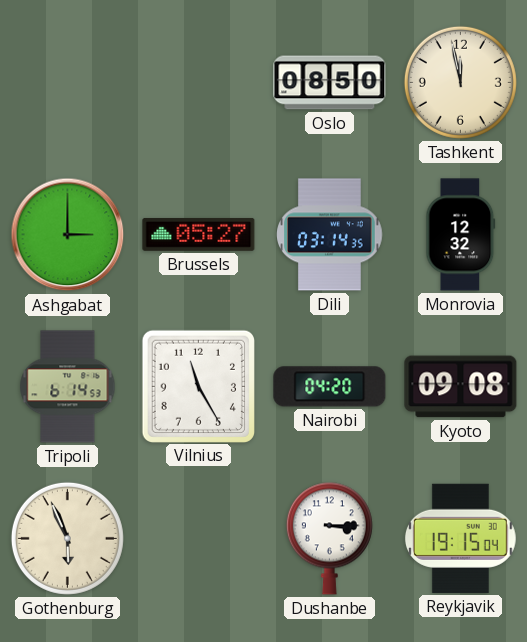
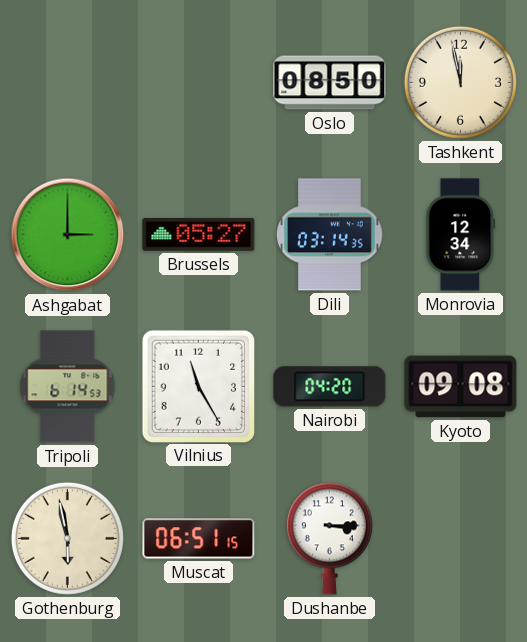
Monrovia: 12:32 -> 12:34
Gothenburg: 5:56 -> 5:58
Muscat: none -> 06:51
Reykjavik: 19:15 -> none
